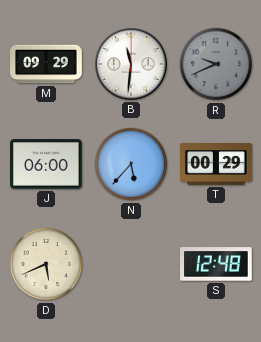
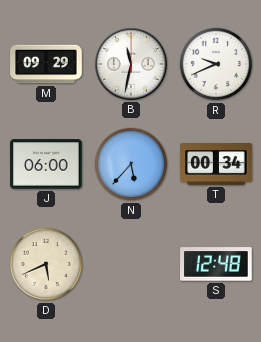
B: 11:31 -> 11:32
R dial: grey -> white
T: 00:29 -> 00:34
